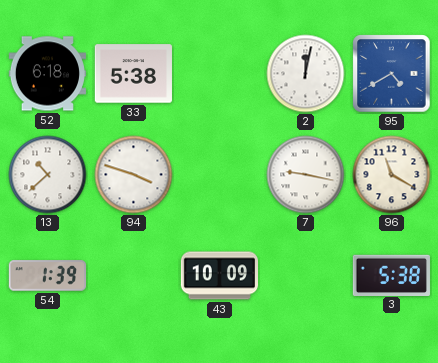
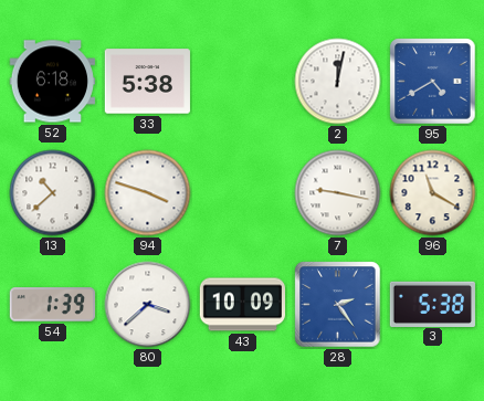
80: none -> 3:38
28: none -> 2:24
